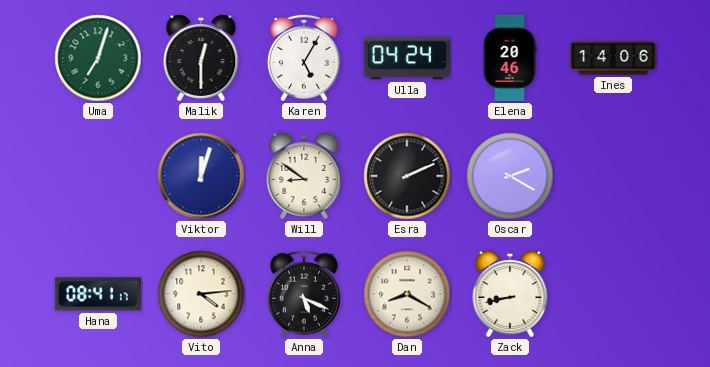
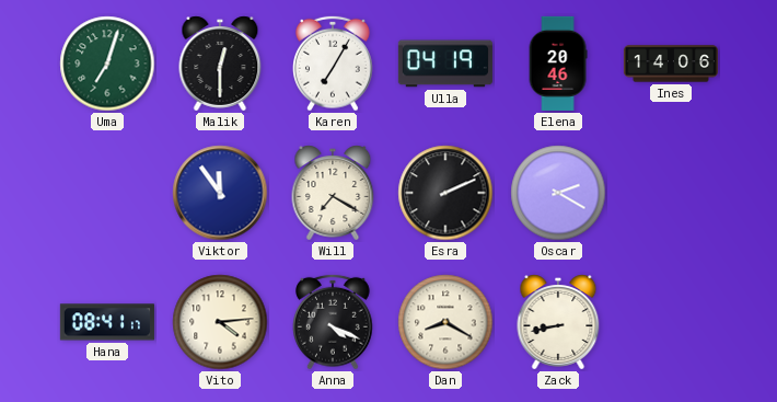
Karen: 5:05 -> 7:05
Ulla: 04:24 -> 04:19
Viktor: 12:03 -> 11:54
Will: 8:51 -> 7:20
Anna: 5:19 -> 4:19
